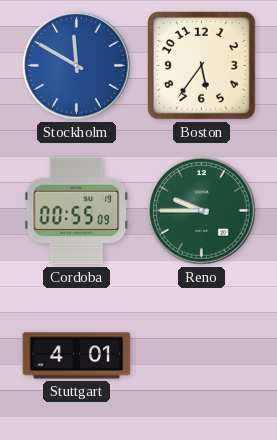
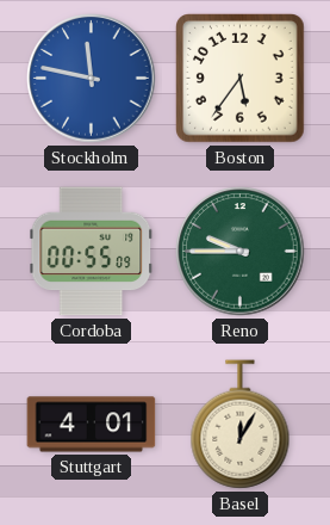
Stockholm: 11:50 -> 11:47
Basel: none -> 12:05
